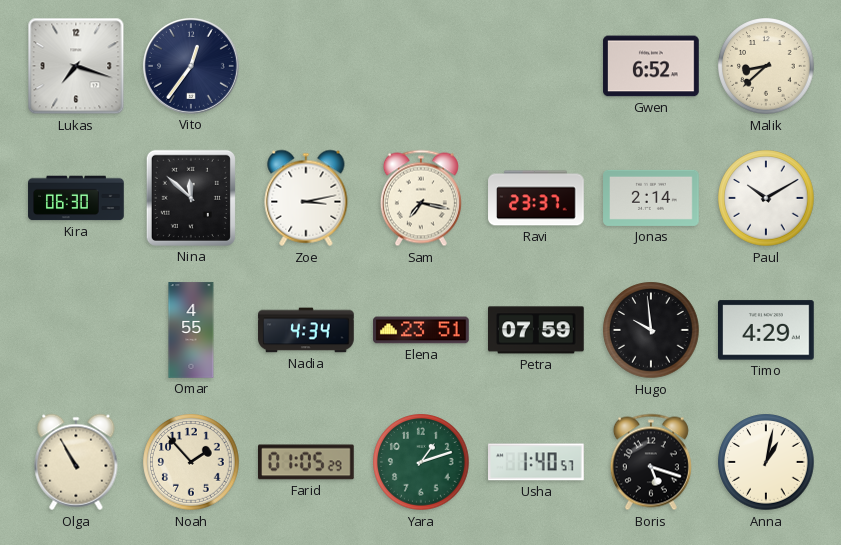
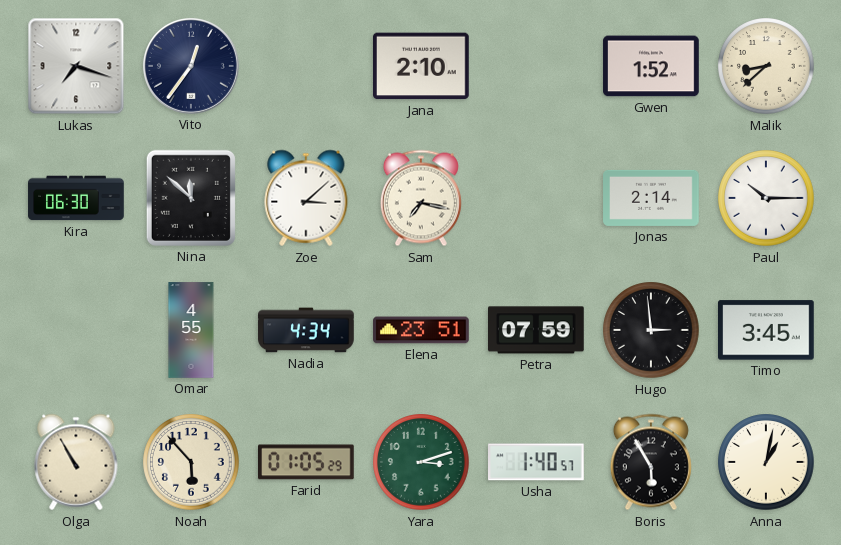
Jana: none -> 2:10
Gwen: 6:52 -> 1:52
Zoe: 3:13 -> 3:08
Ravi: 23:37 -> none
Paul: 10:10 -> 10:15
Hugo: 9:59 -> 2:59
Timo: 4:29 -> 3:45
Noah: 1:53 -> 5:53
Yara: 1:12 -> 3:12
Boris: 5:18 -> 5:55
